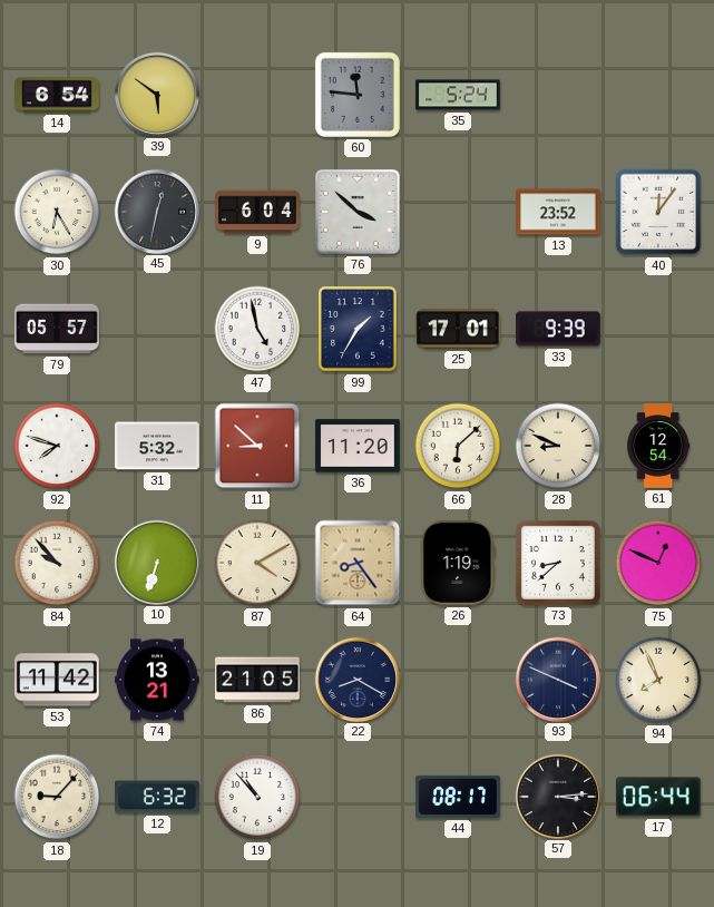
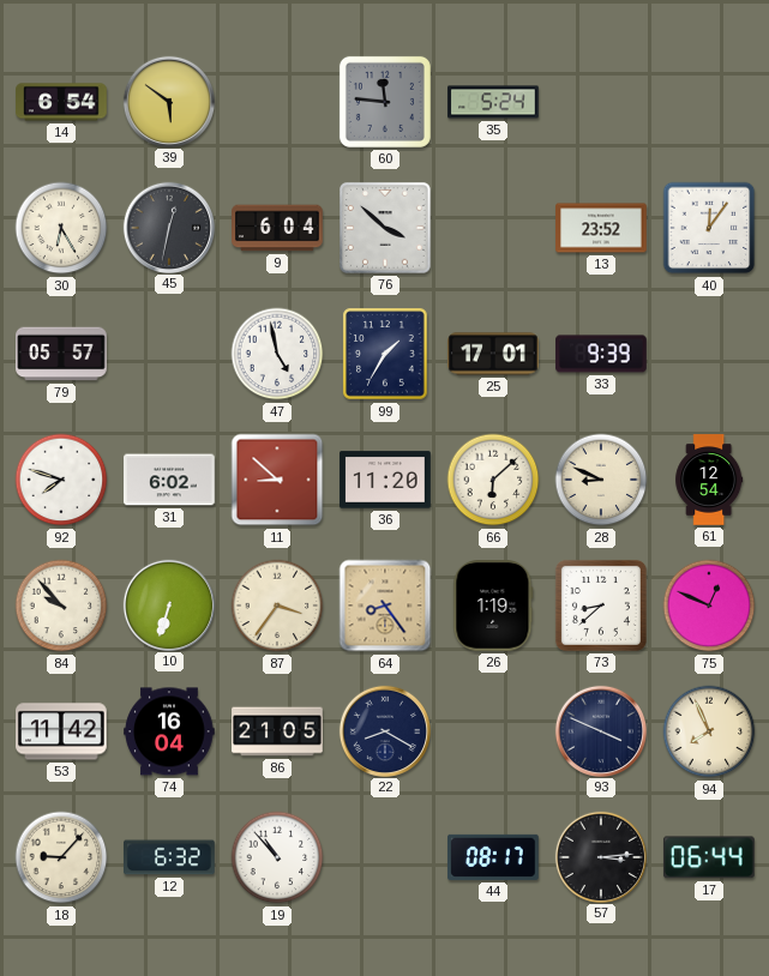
31: 5:32 -> 6:02
87: 4:10 -> 3:36
74: 13:21 -> 16:04
